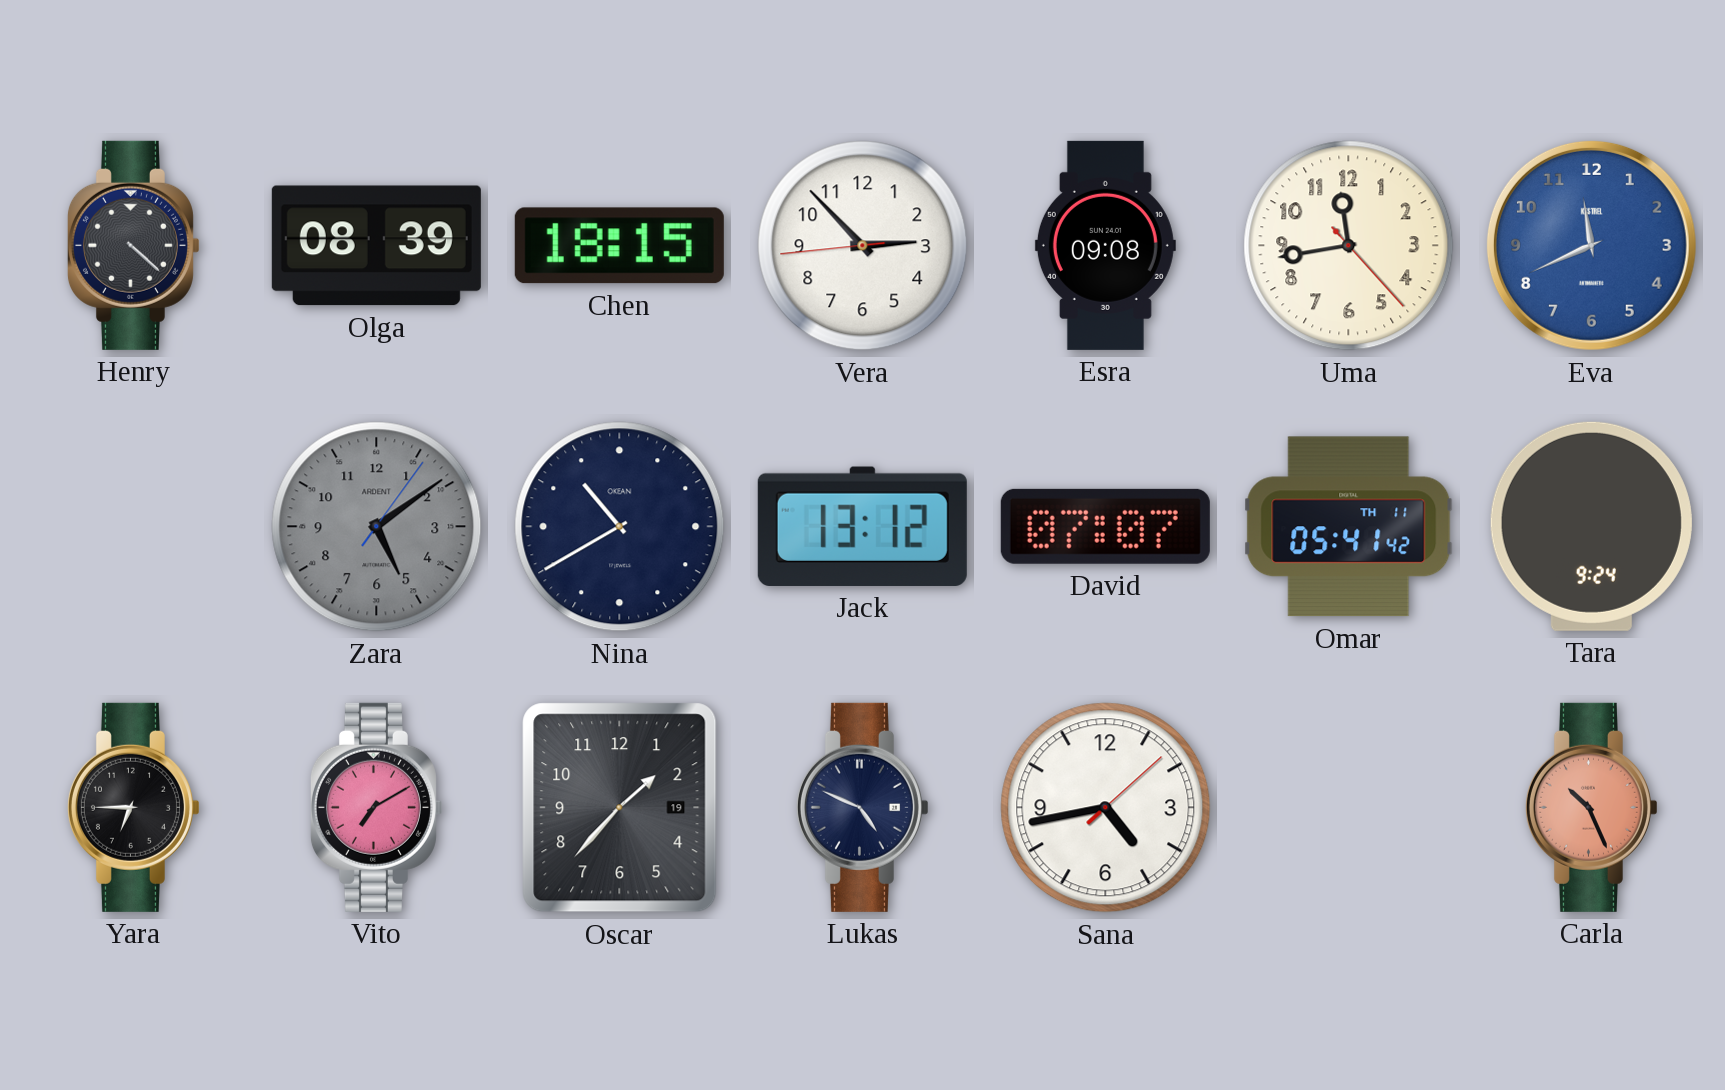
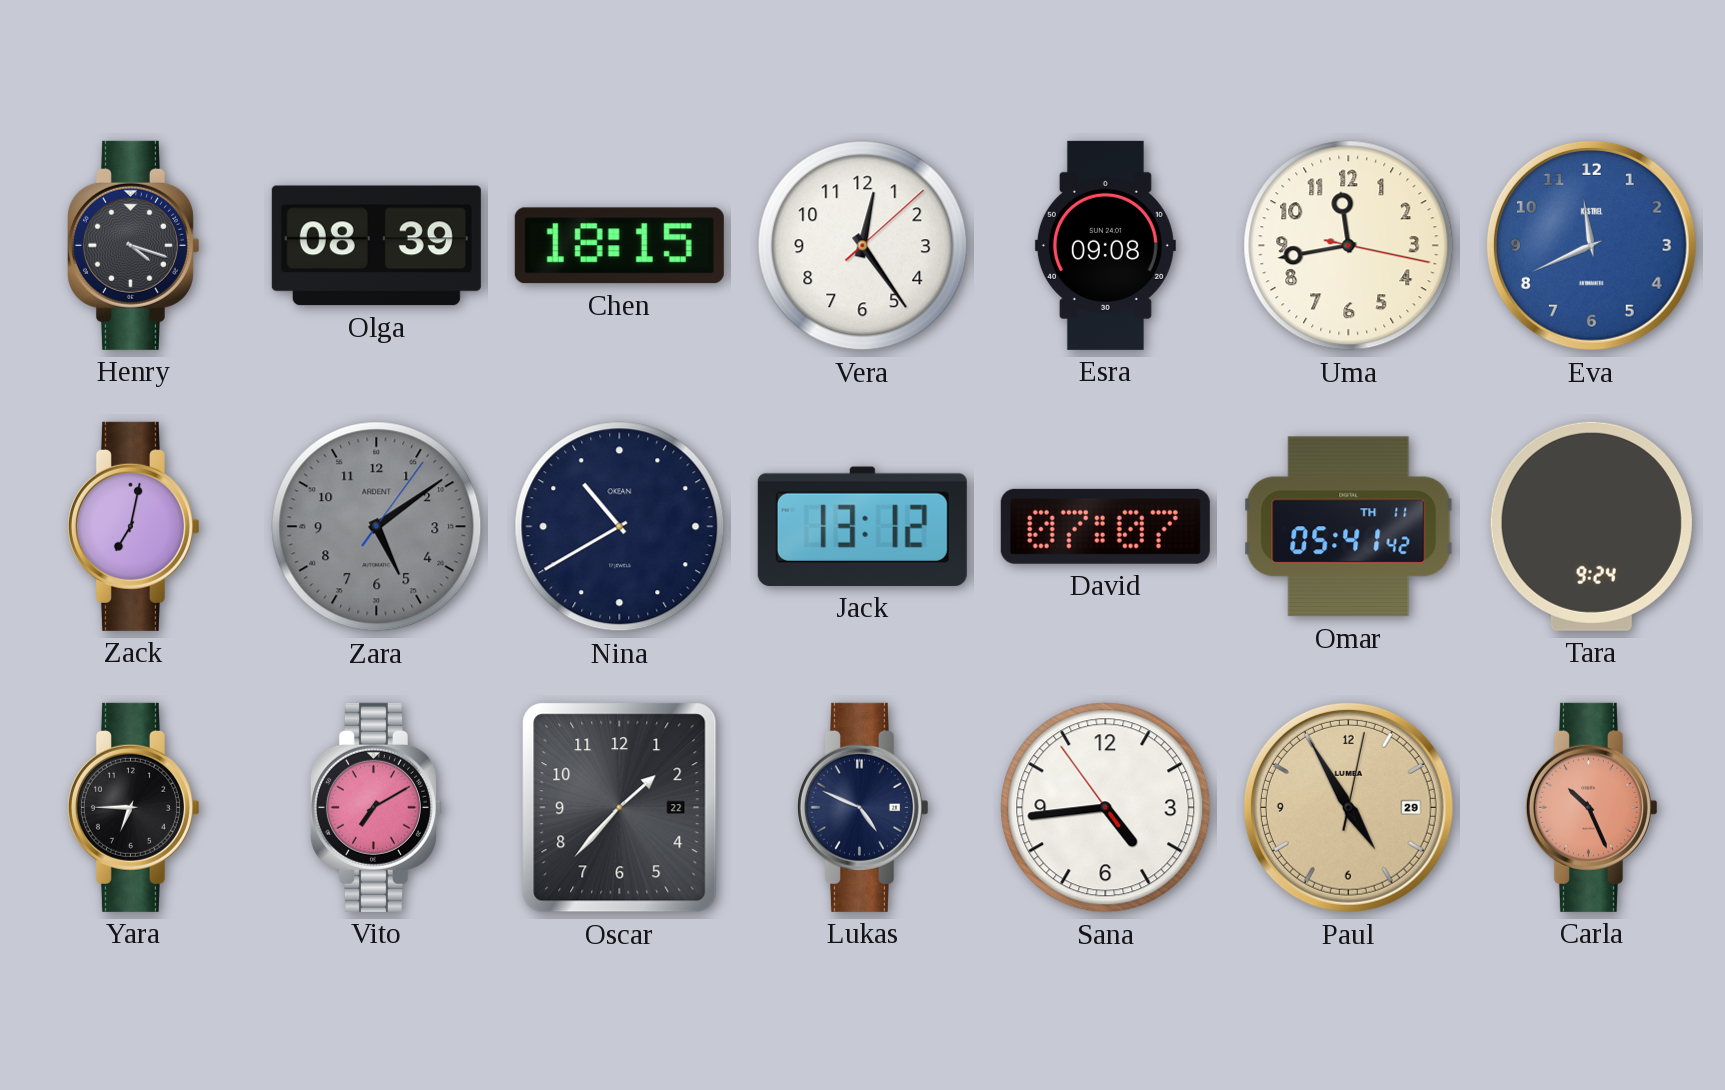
Henry: 4:22 -> 4:18
Vera: 2:52 -> 12:24
Uma: 11:43:23 -> 11:43:17
Zack: none -> 7:02
Oscar date: 19 -> 22
Sana: 4:43:08 -> 4:43:54
Paul: none -> 4:55
